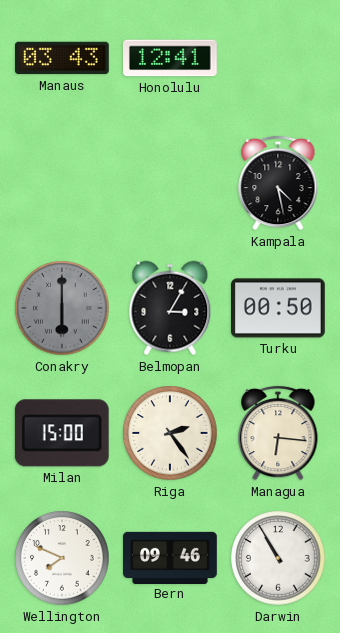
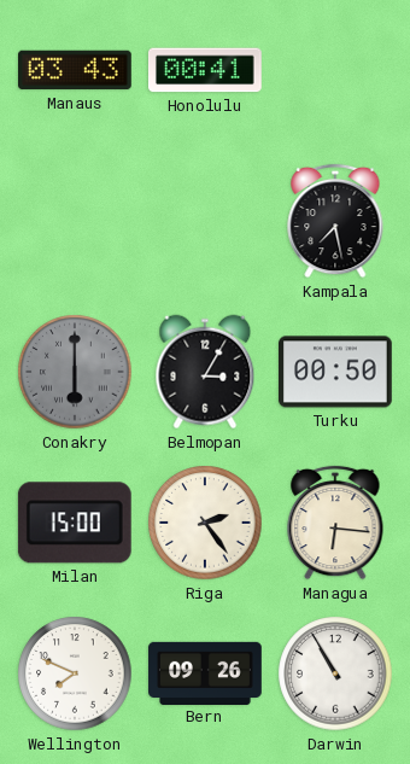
Honolulu: 12:41 -> 00:41
Kampala: 4:28 -> 7:28
Bern: 09:46 -> 09:26
